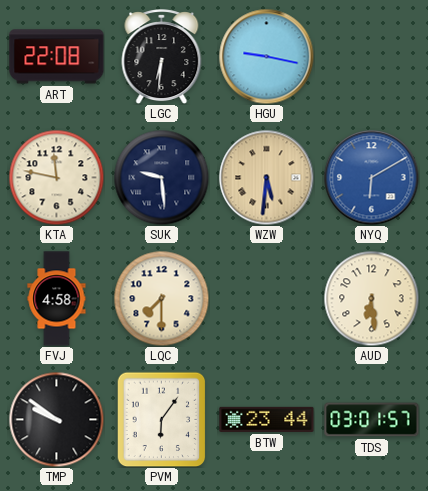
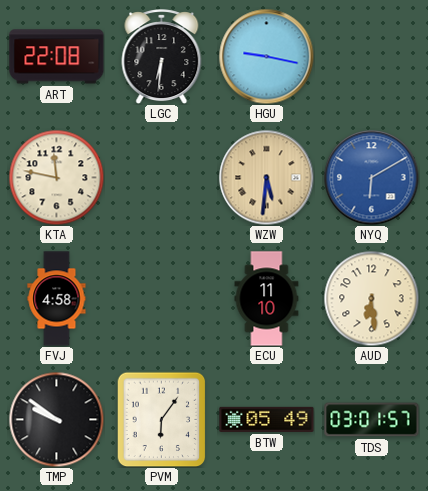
SUK: 9:29 -> none
LQC: 7:30 -> none
ECU: none -> 11:10
BTW: 23:44 -> 05:49
